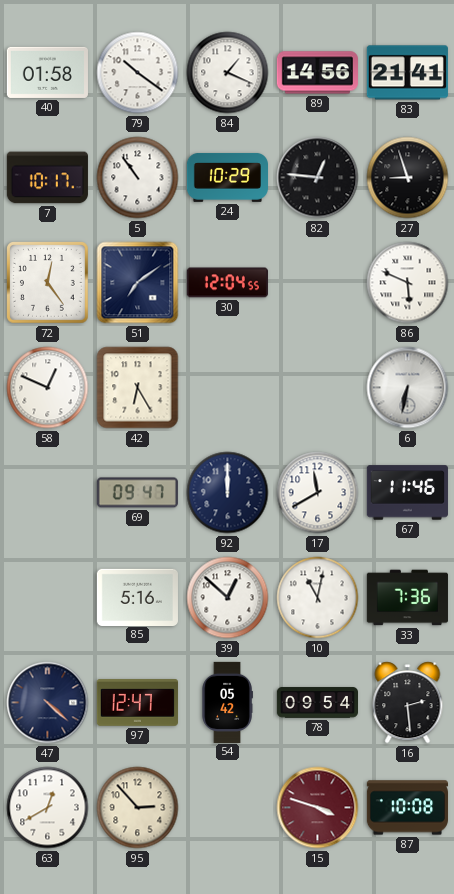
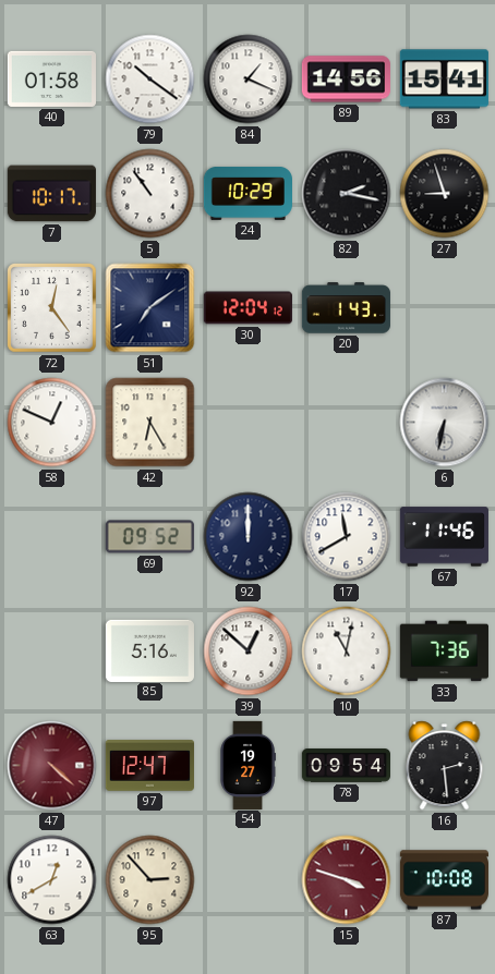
83: 21:41 -> 15:41
82: 12:46 -> 2:17
30: 12:04:55 -> 12:04:12
20: none -> 1:43
86: 5:49 -> none
69: 09:47 -> 09:52
47 dial: navy -> burgundy
54: 05:42 -> 19:27
